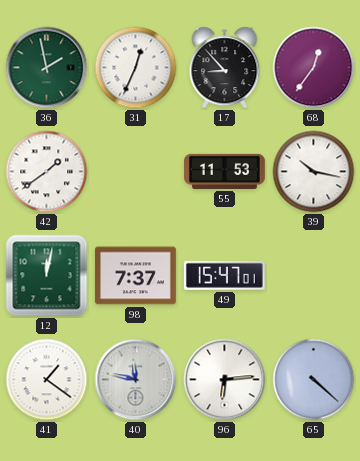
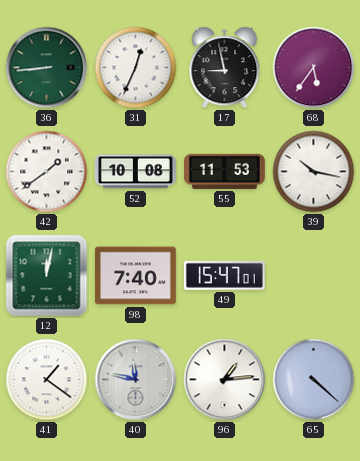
36: 1:58 -> 8:44
17: 8:53 -> 8:58
68: 12:36 -> 5:36
52: none -> 10:08
98: 7:37 -> 7:40
96: 6:14 -> 1:14
